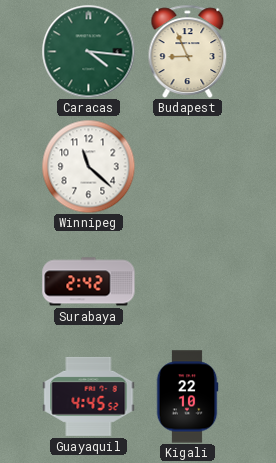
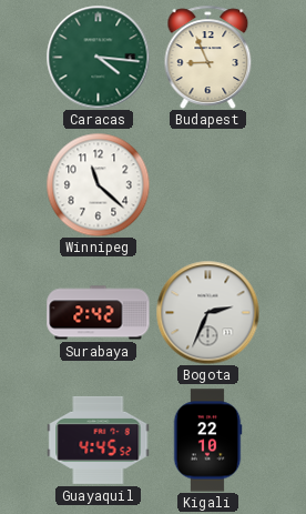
Bogota: none -> 2:34
